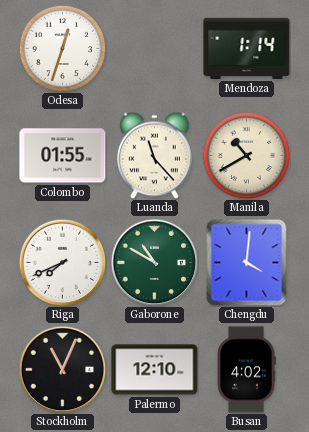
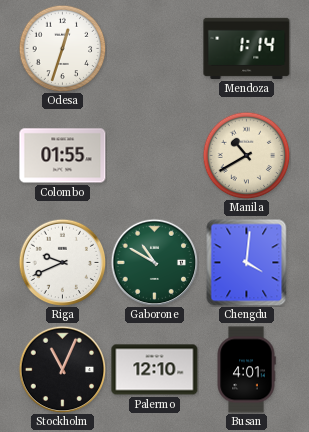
Luanda: 11:23 -> none
Riga: 7:41 -> 9:41
Busan: 4:02 -> 4:01
